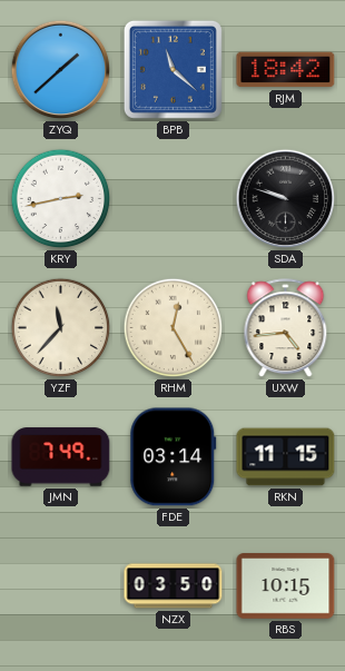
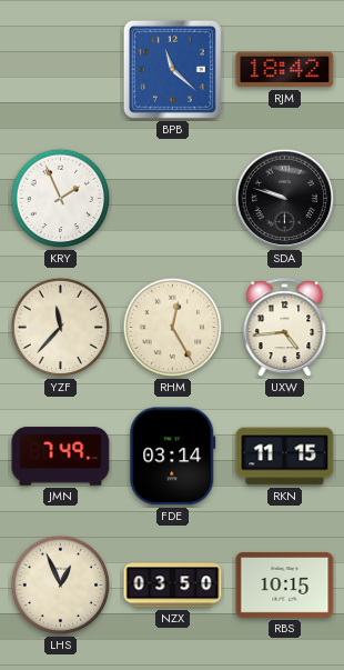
ZYQ: 1:38 -> none
KRY: 2:43 -> 1:56
LHS: none -> 12:56
